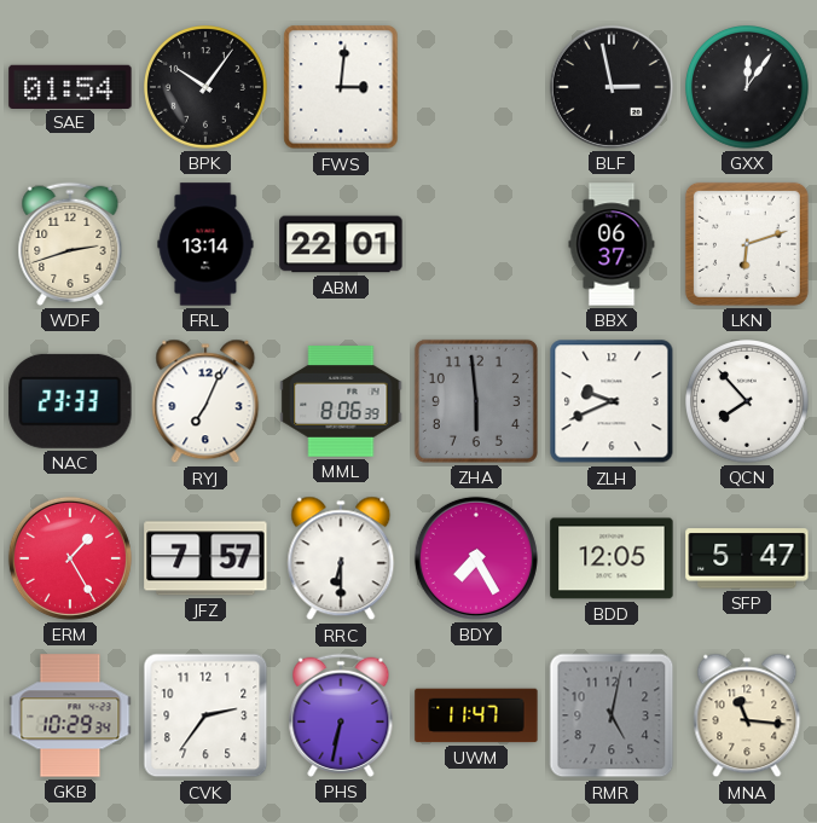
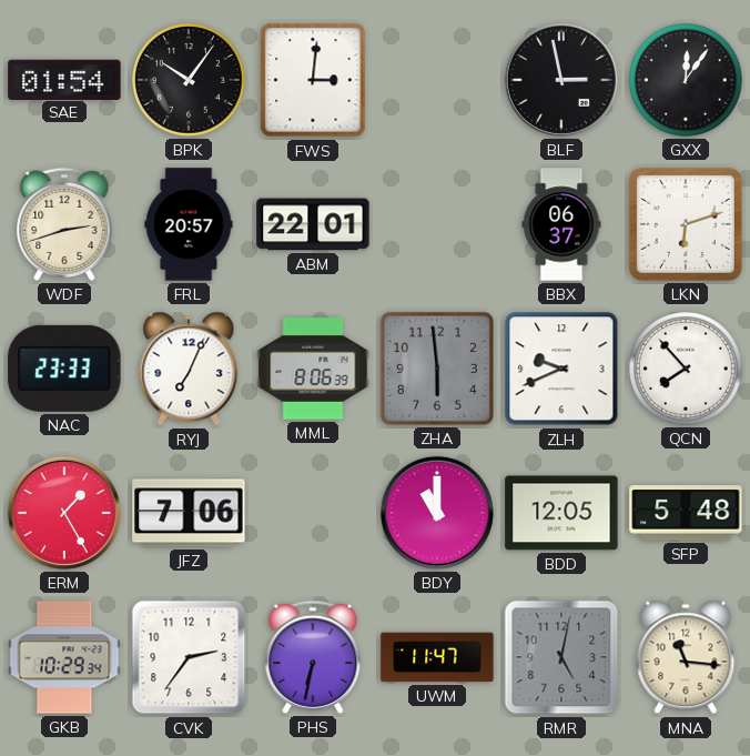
FRL: 13:14 -> 20:57
JFZ: 7:57 -> 7:06
RRC: 6:30 -> none
BDY: 7:25 -> 11:00
SFP: 5:47 -> 5:48
